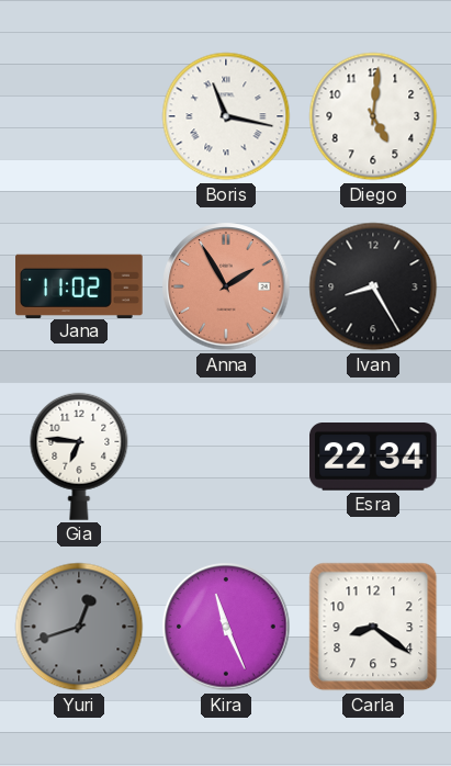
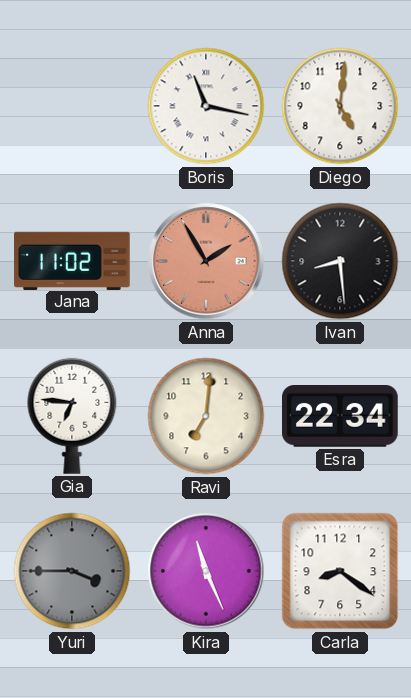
Ivan: 8:25 -> 8:29
Ravi: none -> 7:01
Yuri: 12:42 -> 3:45
